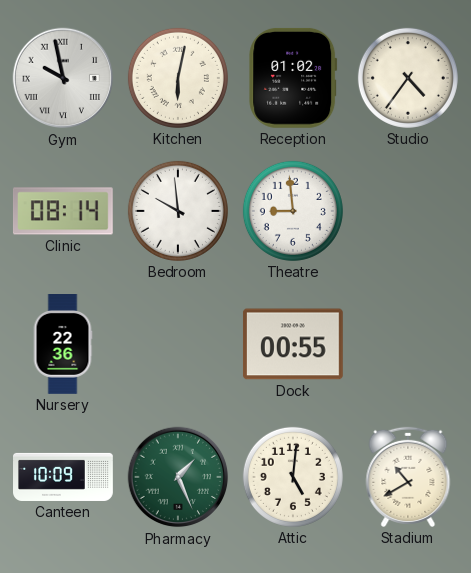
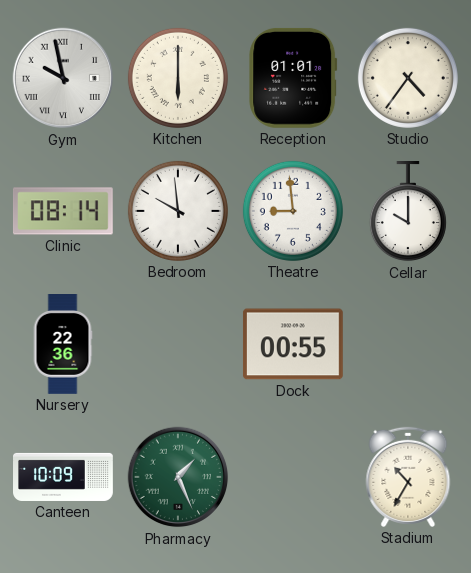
Kitchen: 6:02 -> 6:00
Reception: 01:02 -> 01:01
Cellar: none -> 10:00
Attic: 5:01 -> none
Stadium: 10:40 -> 10:35
